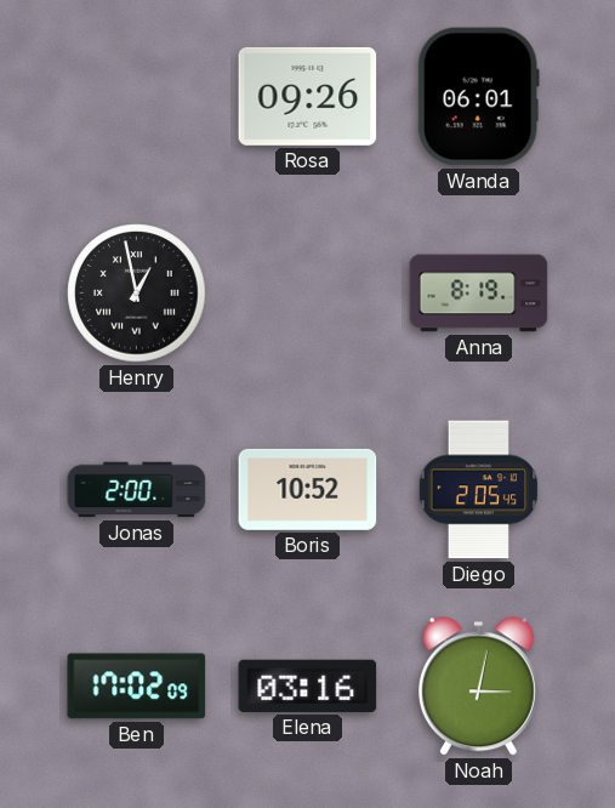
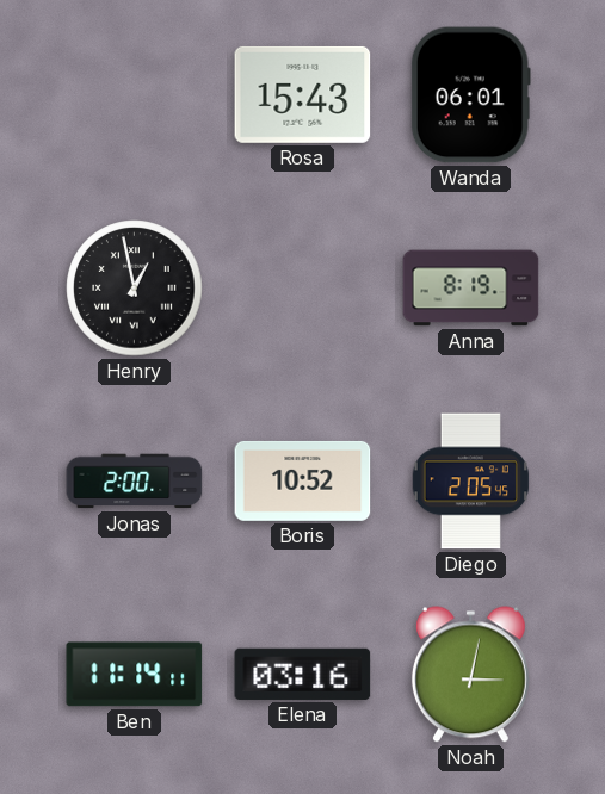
Rosa: 09:26 -> 15:43
Ben: 17:02 -> 11:14
